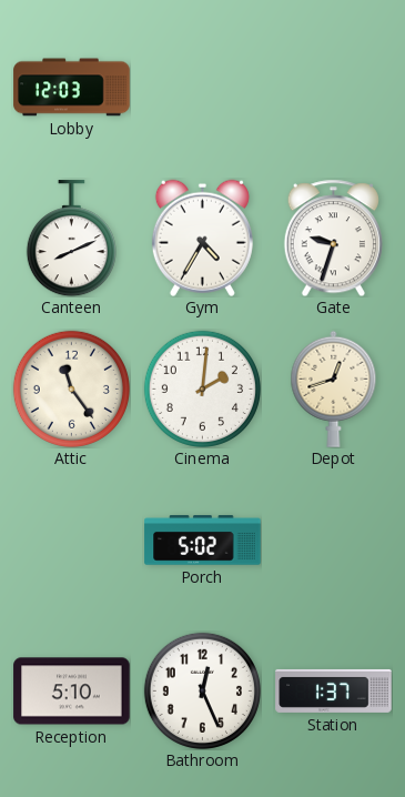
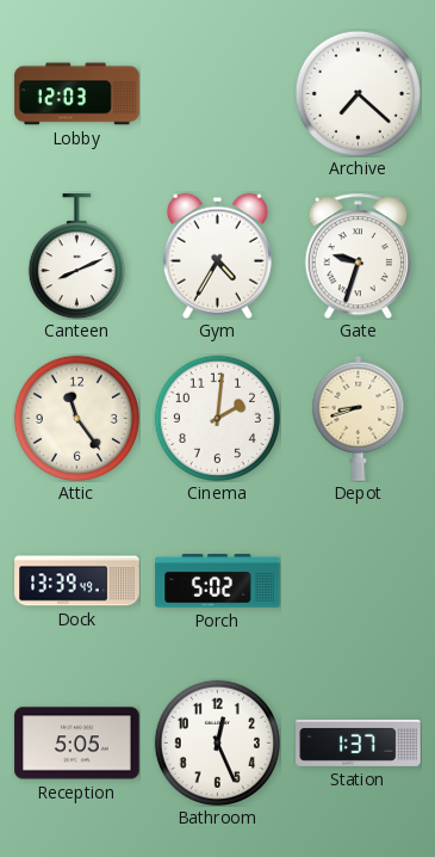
Archive: none -> 7:22
Depot: 12:42 -> 8:42
Dock: none -> 13:39
Reception: 5:10 -> 5:05
